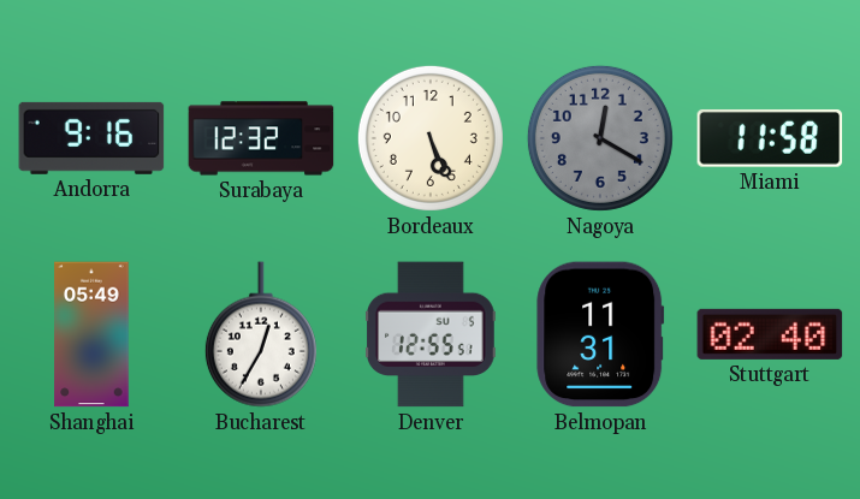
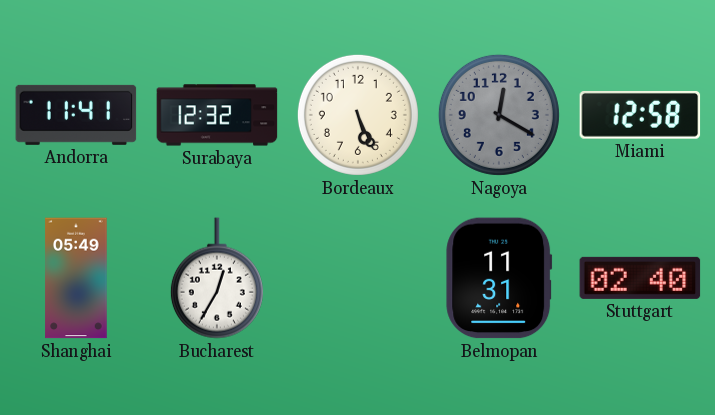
Andorra: 9:16 -> 11:41
Miami: 11:58 -> 12:58
Denver: 12:55 -> none
